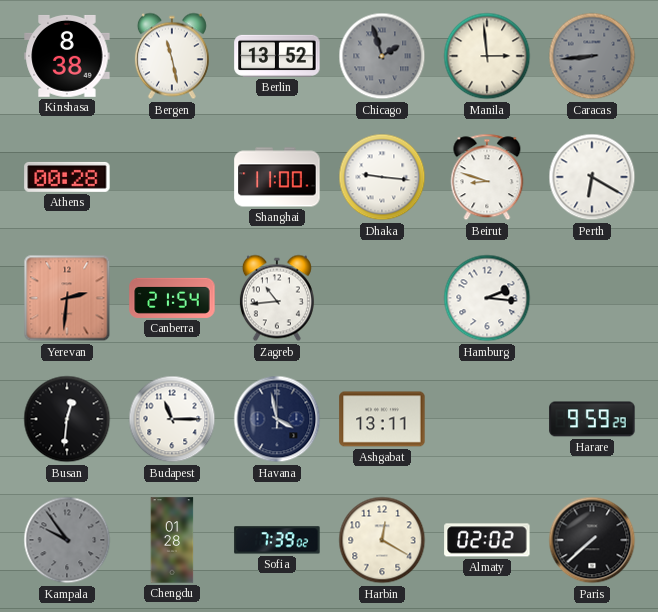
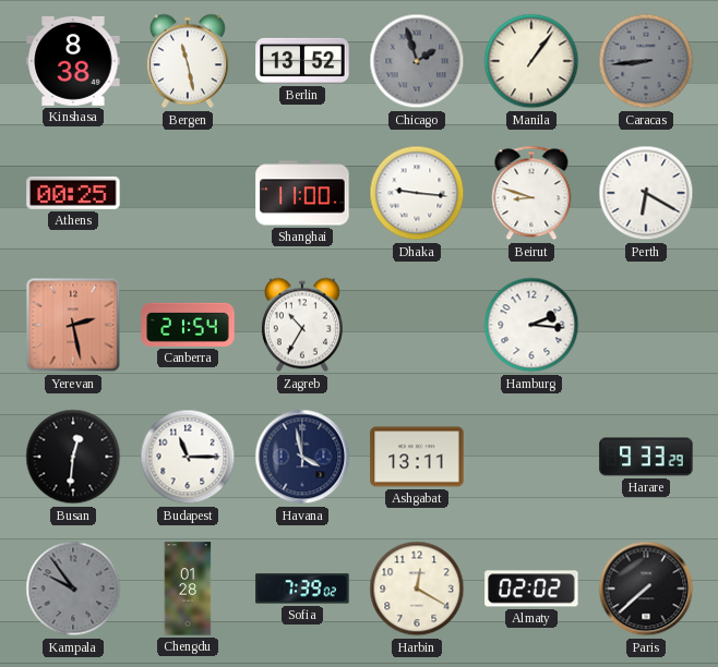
Manila: 2:59 -> 1:06
Athens: 00:28 -> 00:25
Yerevan: 2:31 -> 2:28
Zagreb: 10:44 -> 10:35
Harare: 9:59 -> 9:33
